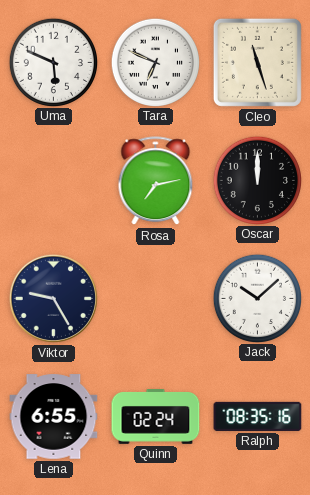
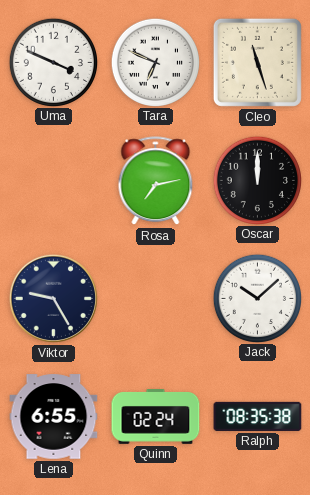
Uma: 5:49 -> 3:49
Ralph: 08:35:16 -> 08:35:38
